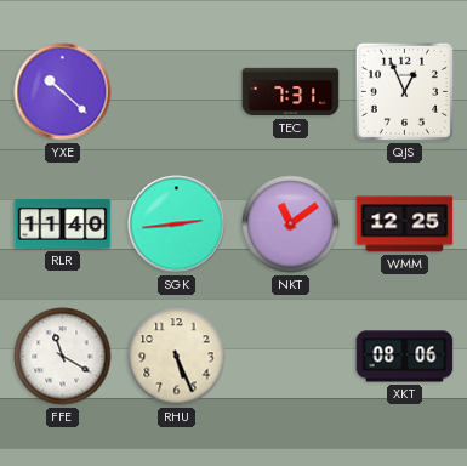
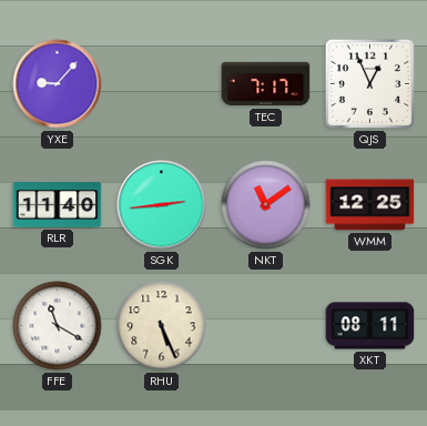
YXE: 10:22 -> 9:07
TEC: 7:31 -> 7:17
XKT: 08:06 -> 08:11
